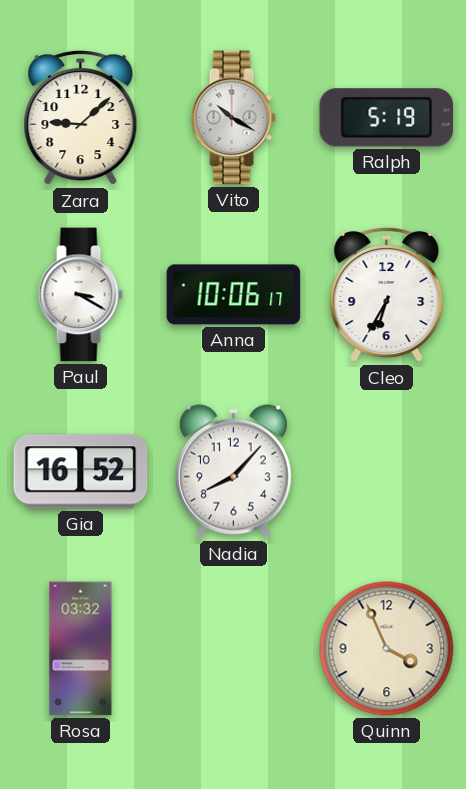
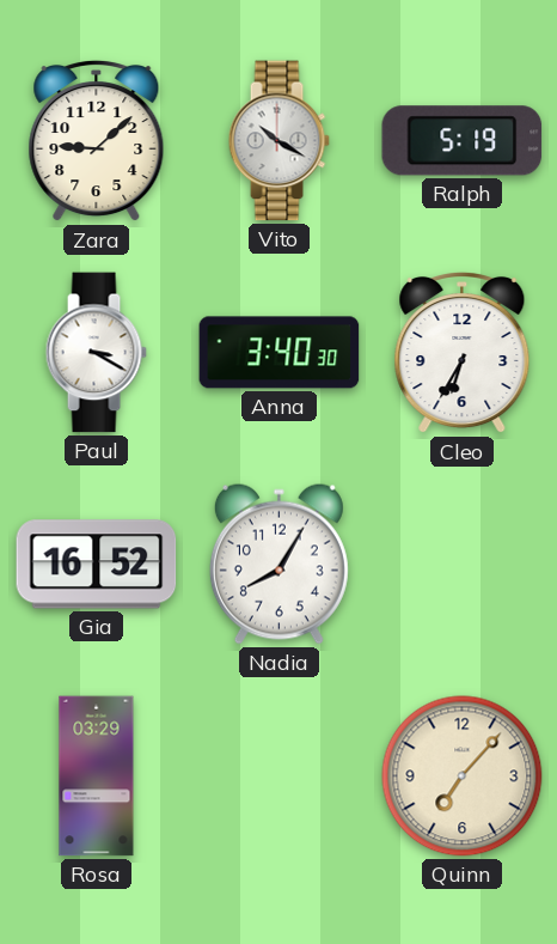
Anna: 10:06 -> 3:40
Nadia: 8:07 -> 8:05
Rosa: 03:32 -> 03:29
Quinn: 3:56 -> 7:07
